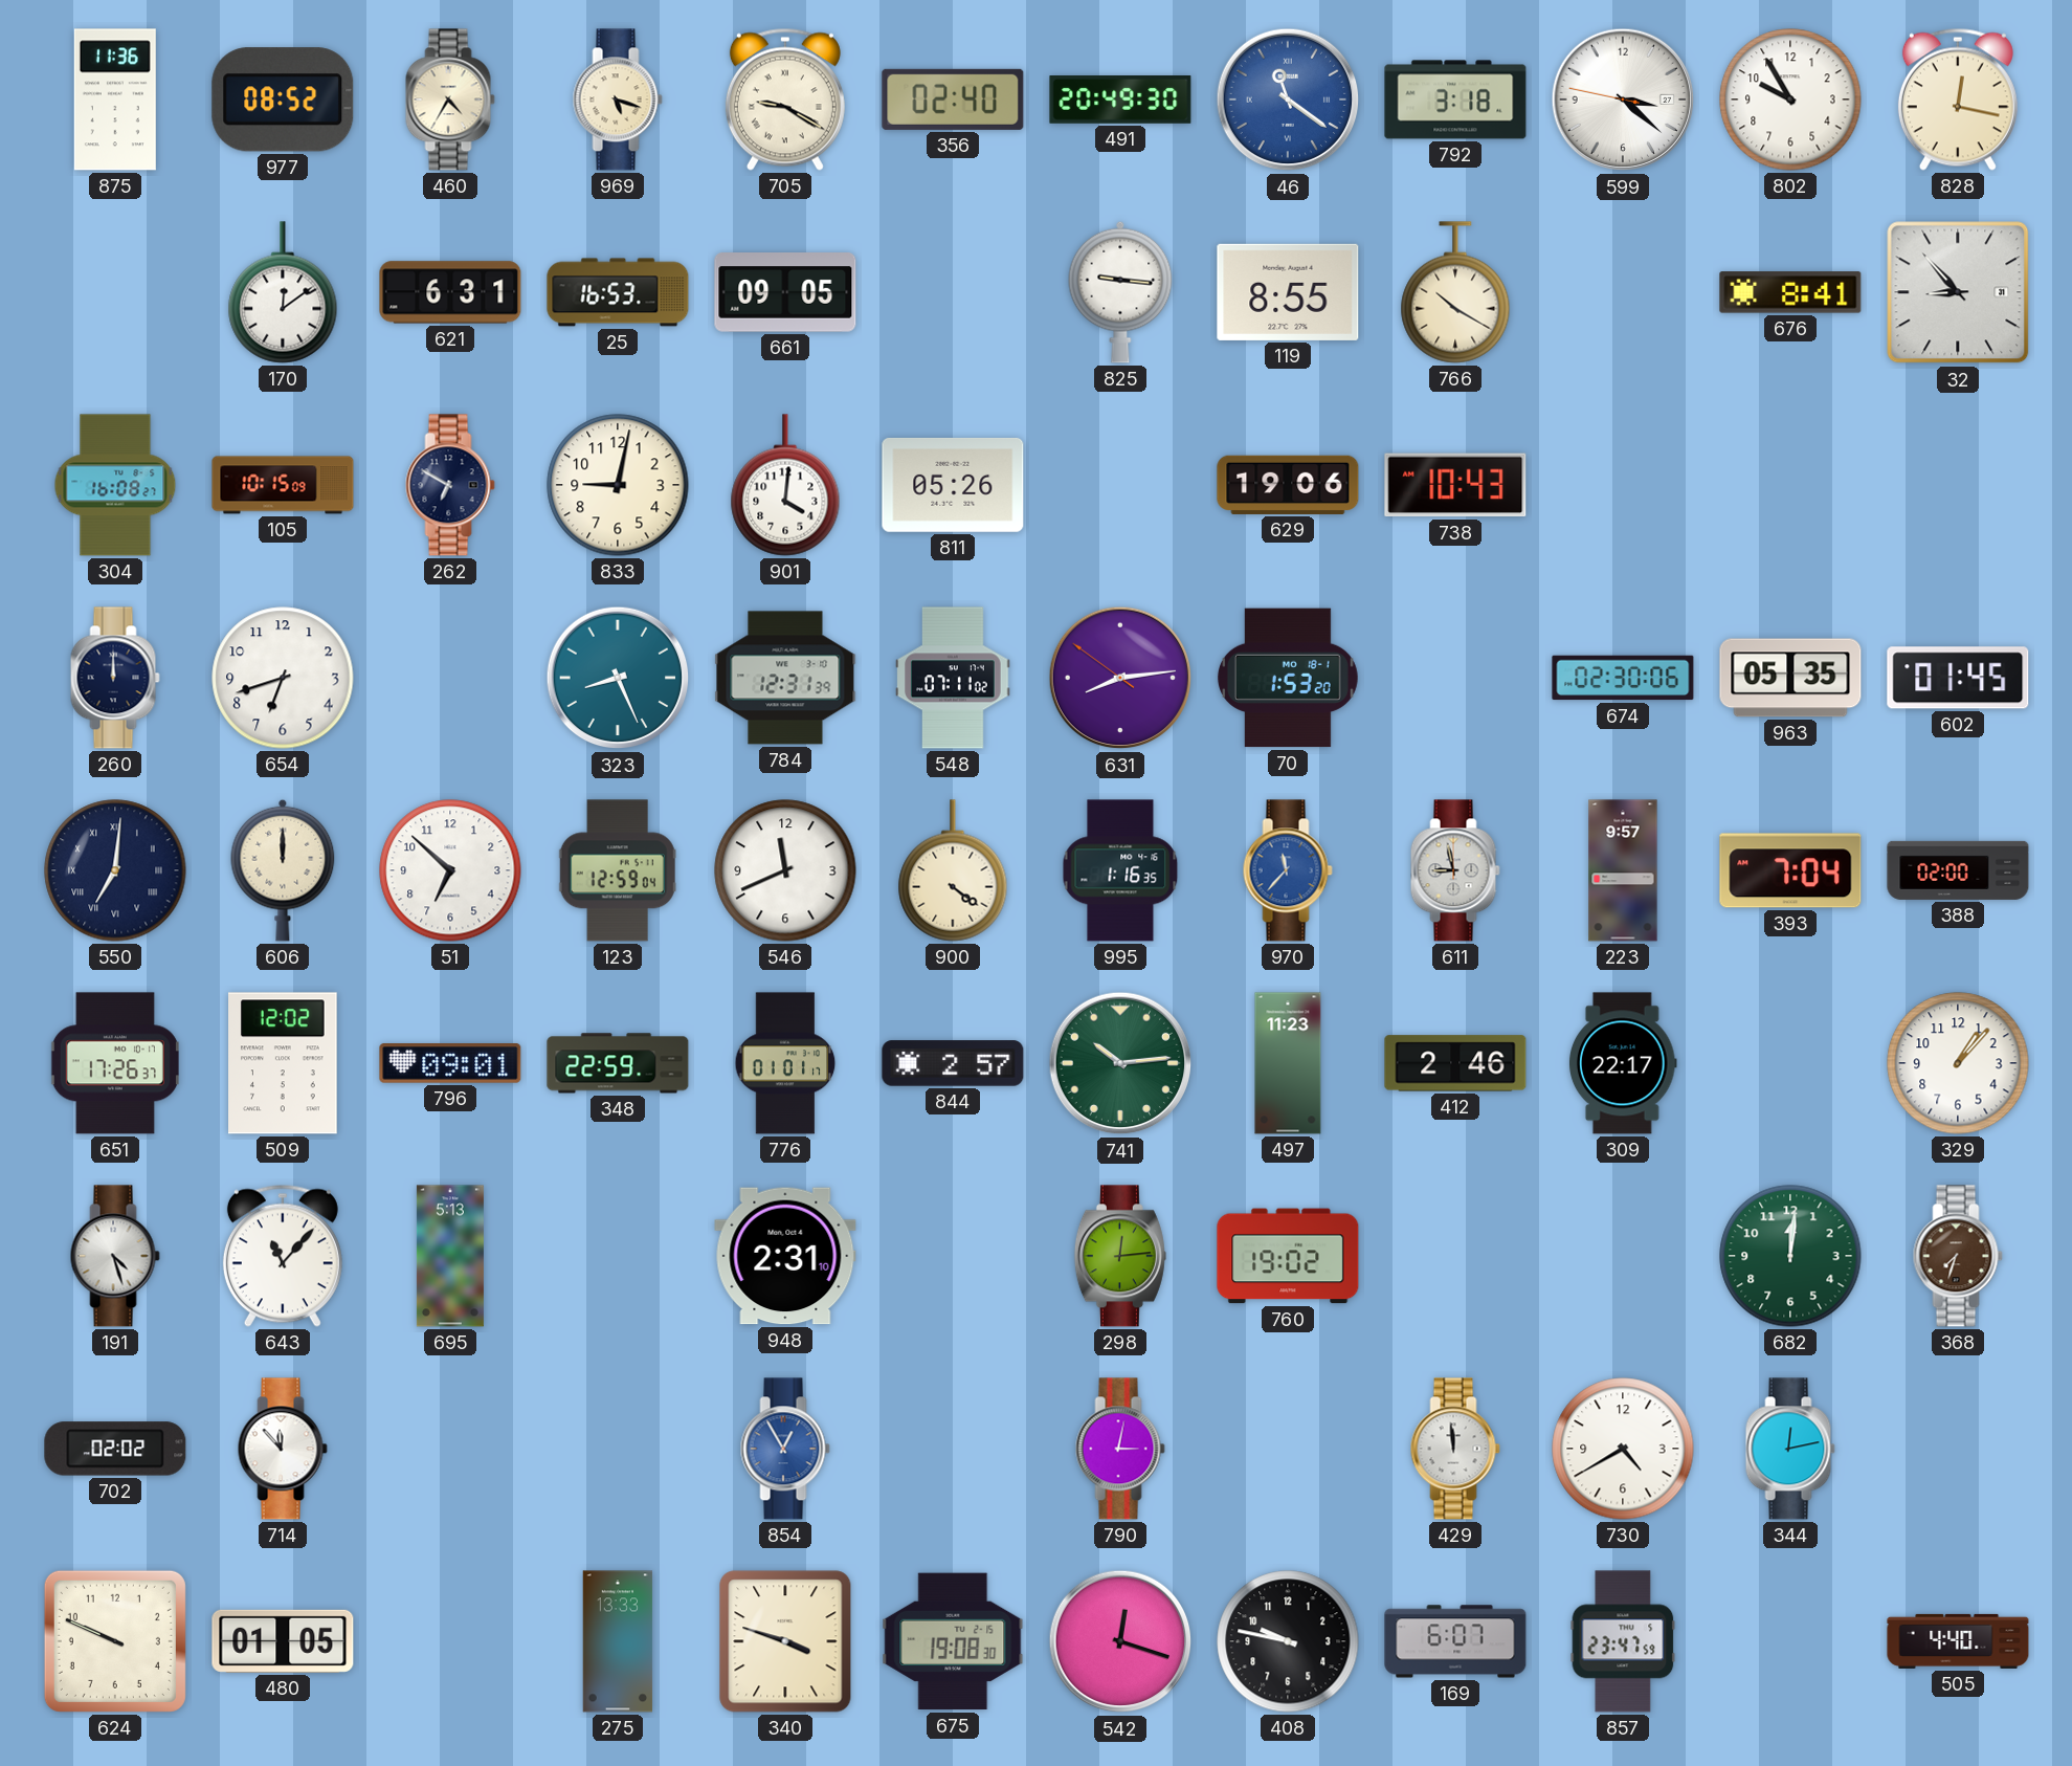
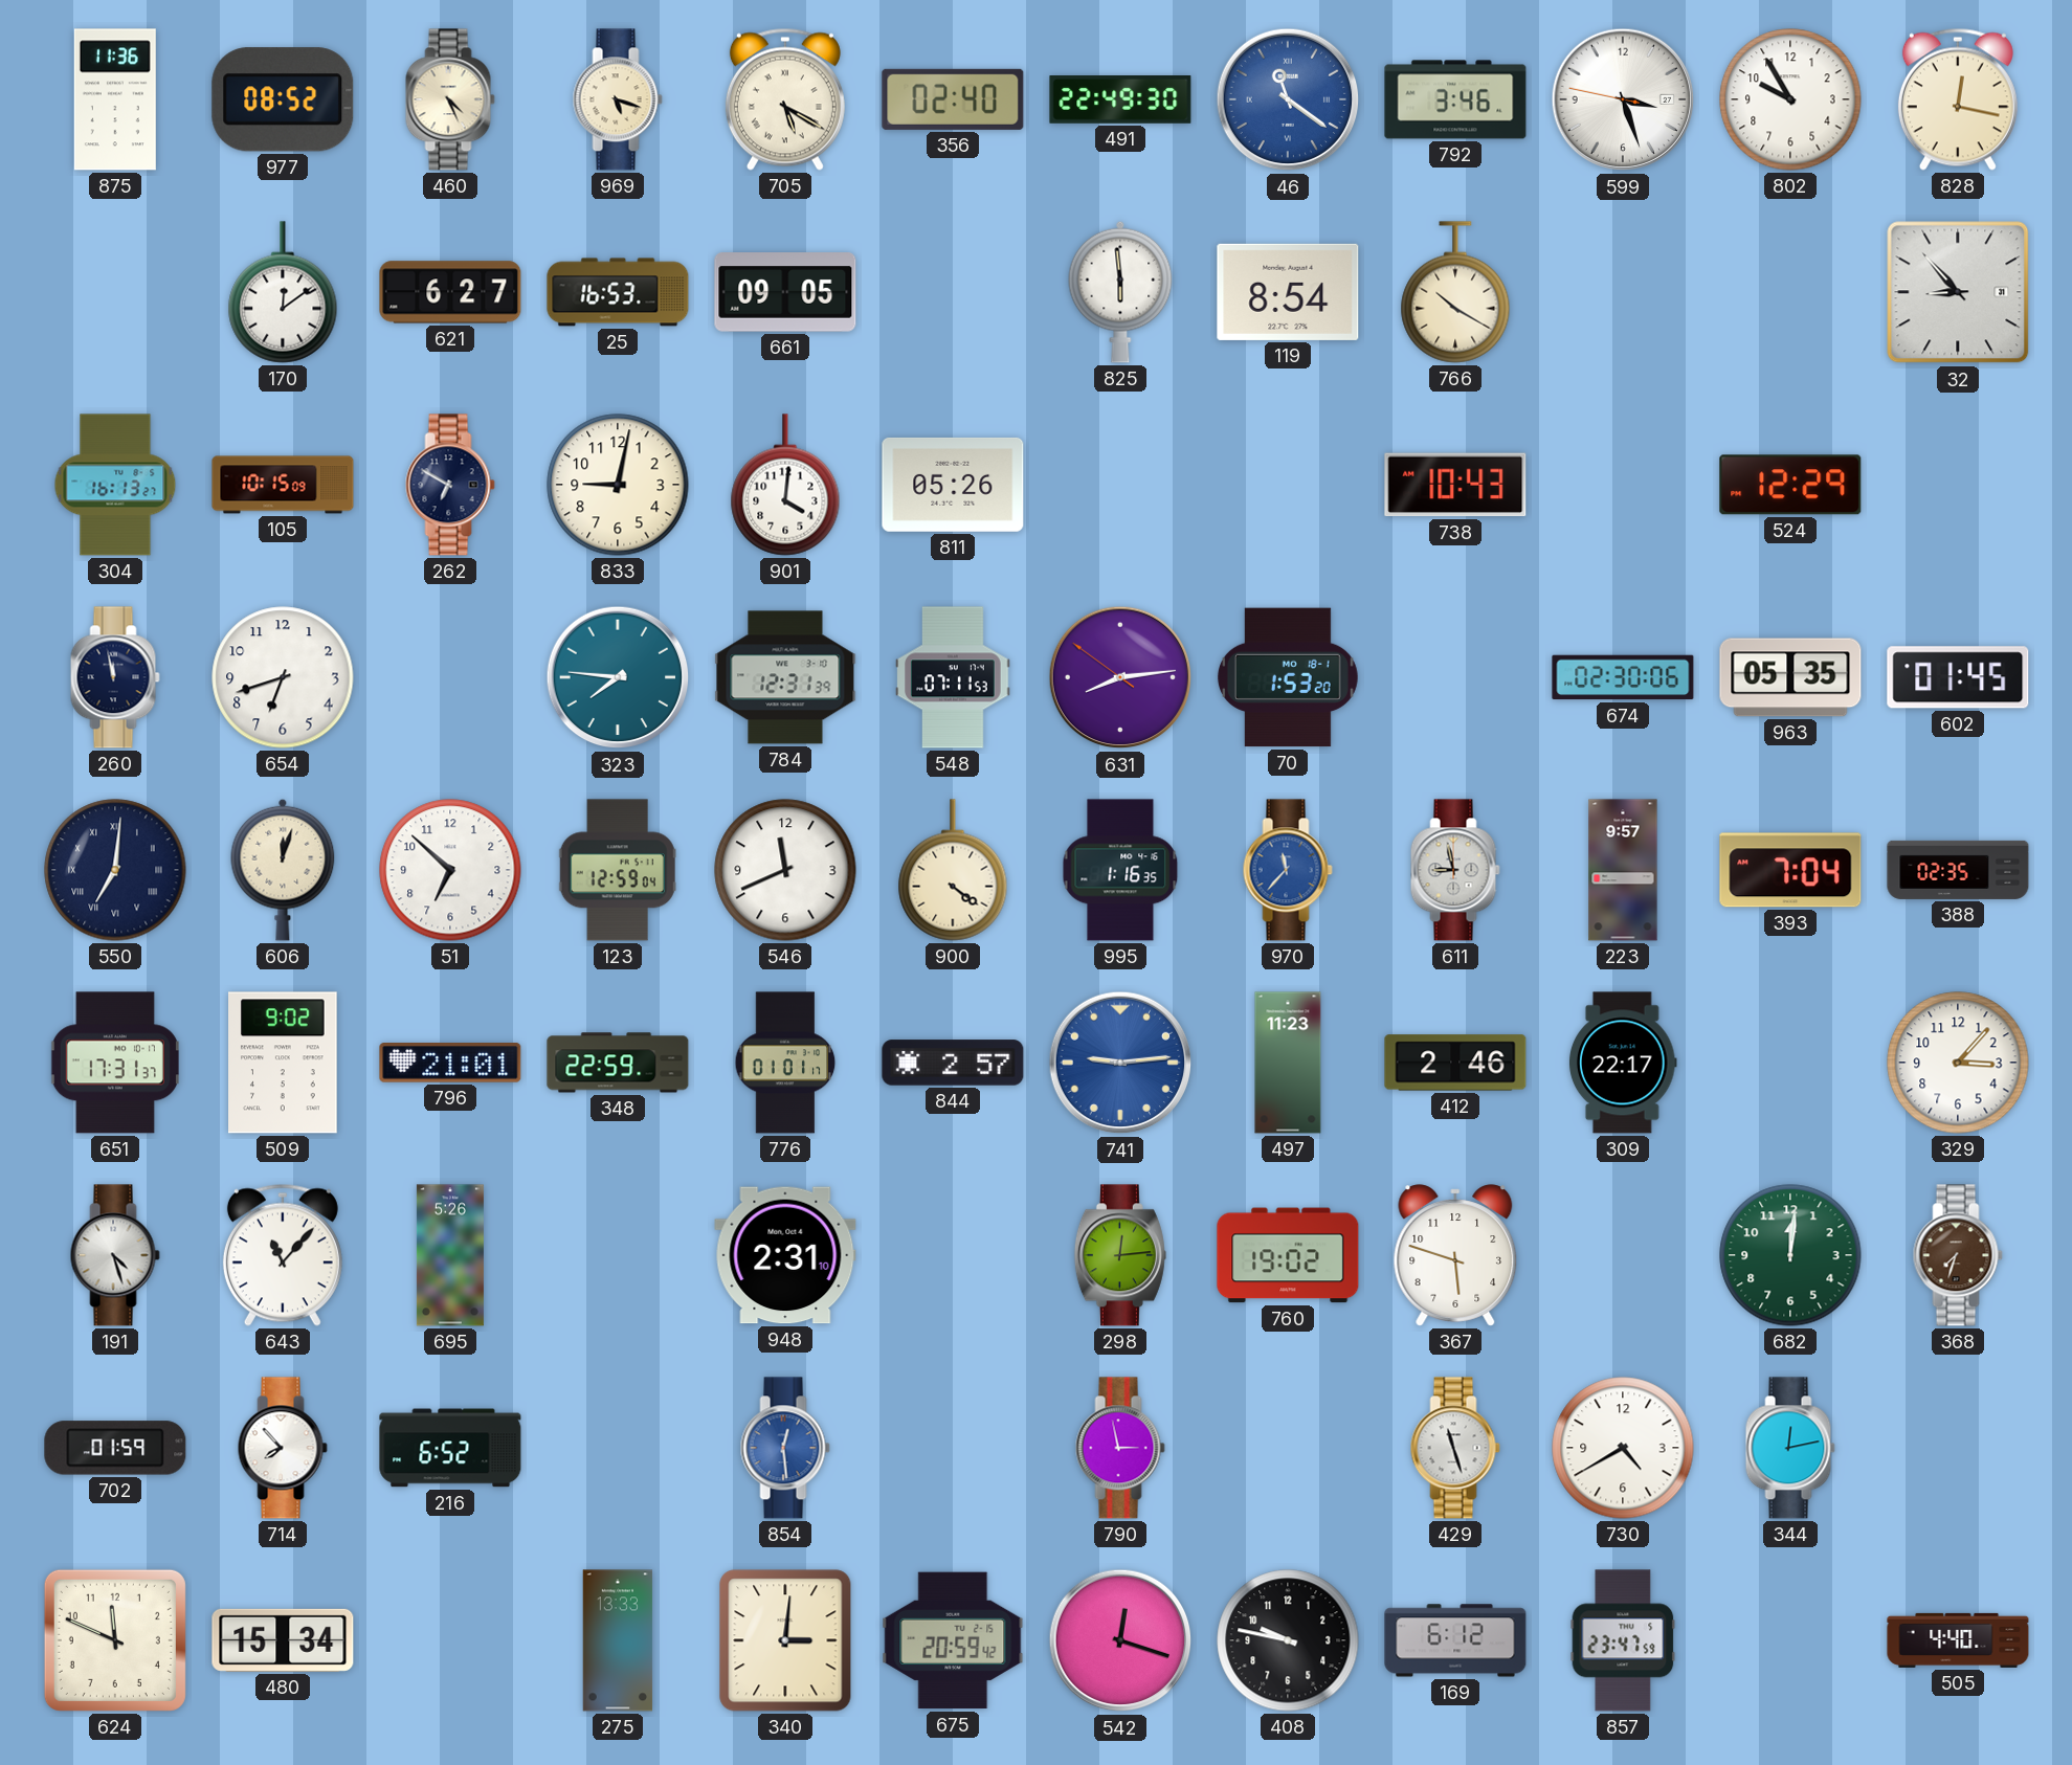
460: 4:35 -> 4:26
705: 9:20 -> 5:20
491: 20:49 -> 22:49
792: 3:18 -> 3:46
599: 3:21 -> 3:26
621: 6:31 -> 6:27
825: 9:16 -> 5:59
119: 8:55 -> 8:54
676: 8:41 -> none
304: 16:08 -> 16:13
629: 19:06 -> none
524: none -> 12:29
260: 12:00 -> 11:58
323: 8:26 -> 7:46
548: 07:11:02 -> 07:11:53
606: 12:00 -> 12:03
388: 02:00 -> 02:35
651: 17:26 -> 17:31
509: 12:02 -> 9:02
796: 09:01 -> 21:01
741: 10:14 -> 9:14
741 dial: green -> blue
329: 1:07 -> 3:07
695: 5:13 -> 5:26
367: none -> 5:48
702: 02:02 -> 01:59
714: 11:53 -> 7:53
216: none -> 6:52
854: 12:55 -> 12:29
790: 3:02 -> 2:58
429: 11:59 -> 11:27
624: 9:49 -> 11:49
480: 01:05 -> 15:34
340: 3:48 -> 3:01
675: 19:08 -> 20:59
169: 6:07 -> 6:12
